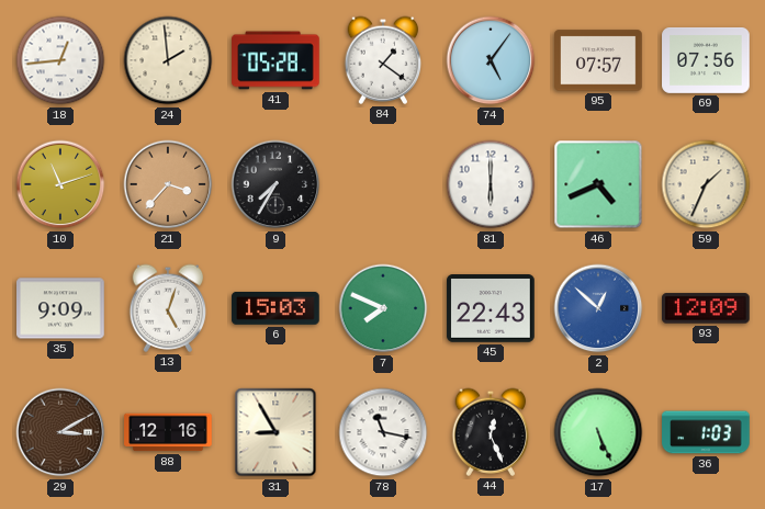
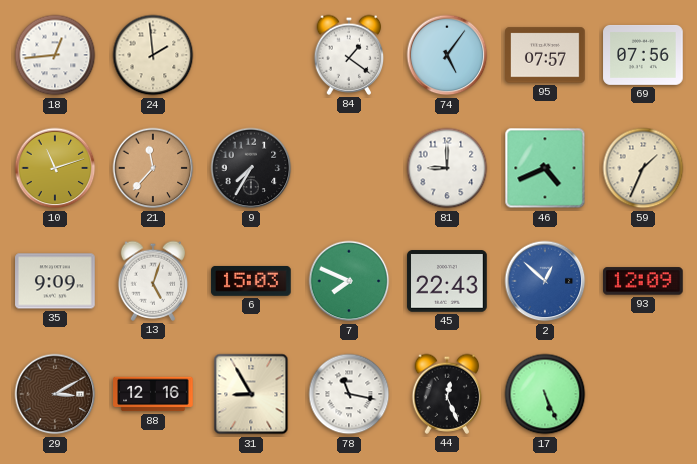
41: 05:28 -> none
21: 3:37 -> 11:37
81: 6:00 -> 9:00
36: 1:03 -> none
